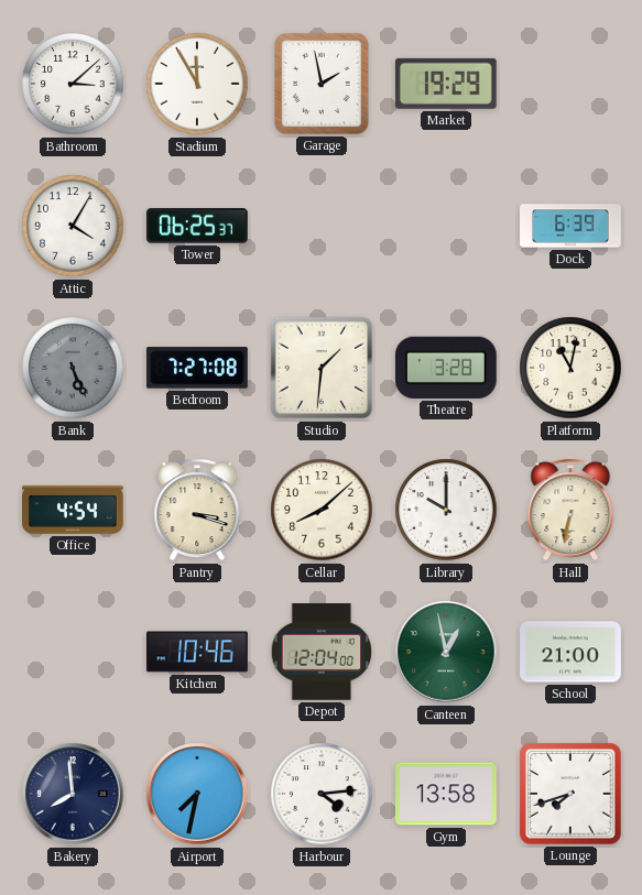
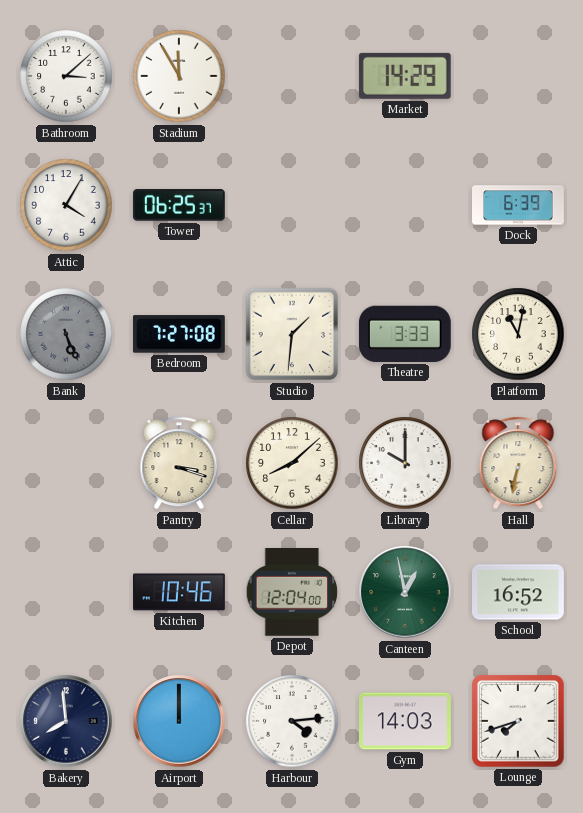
Garage: 1:58 -> none
Market: 19:29 -> 14:29
Theatre: 3:28 -> 3:33
Office: 4:54 -> none
School: 21:00 -> 16:52
Airport: 7:32 -> 12:00
Gym: 13:58 -> 14:03
